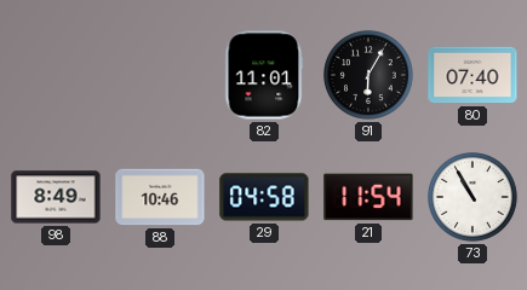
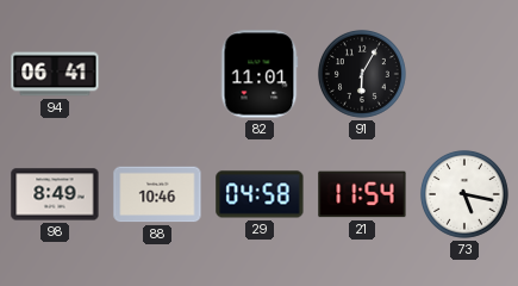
94: none -> 06:41
80: 07:40 -> none
73: 10:55 -> 5:17
